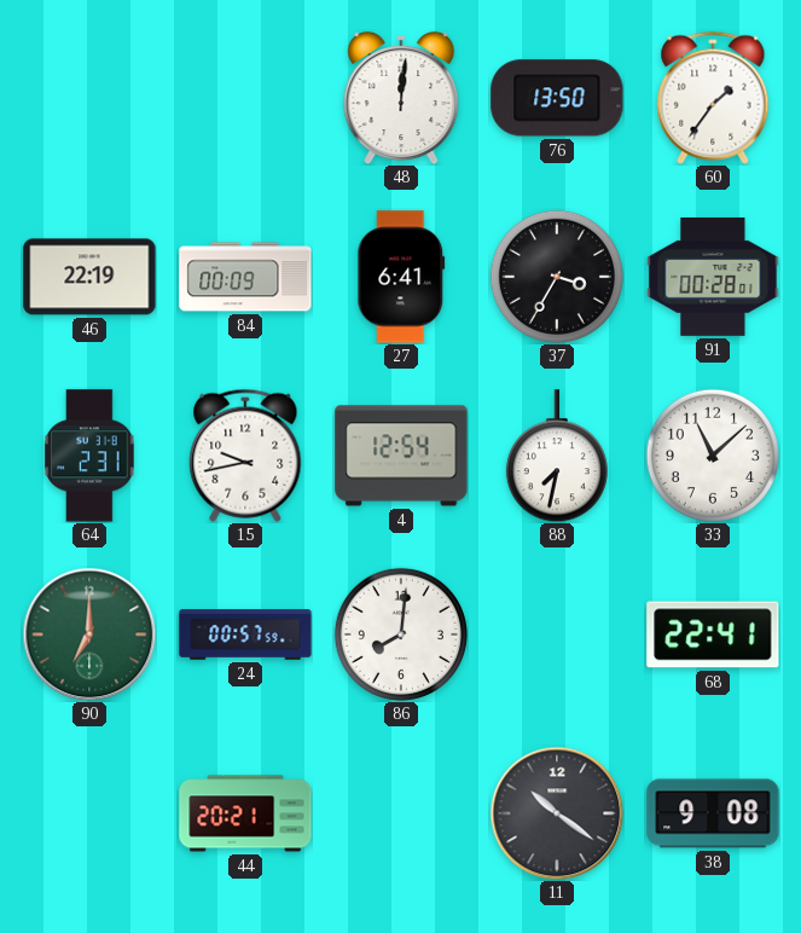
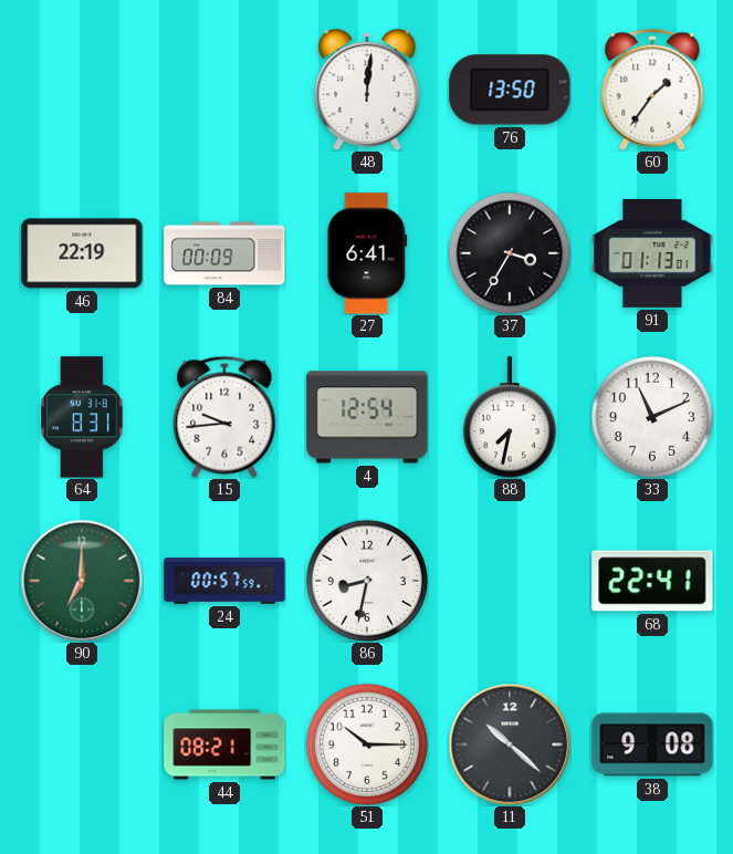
91: 00:28 -> 01:13
64: 2:31 -> 8:31
15: 9:43 -> 9:44
33: 11:08 -> 11:11
86: 8:01 -> 8:32
44: 20:21 -> 08:21
51: none -> 10:15
11: 10:21 -> 10:22
